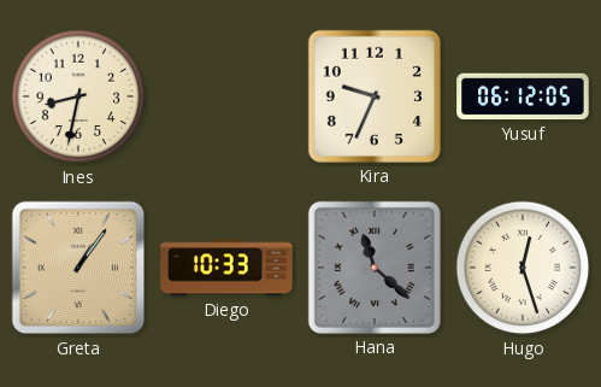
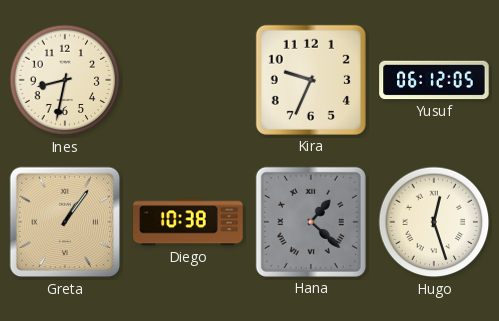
Diego: 10:33 -> 10:38
Hana: 11:22 -> 1:22
